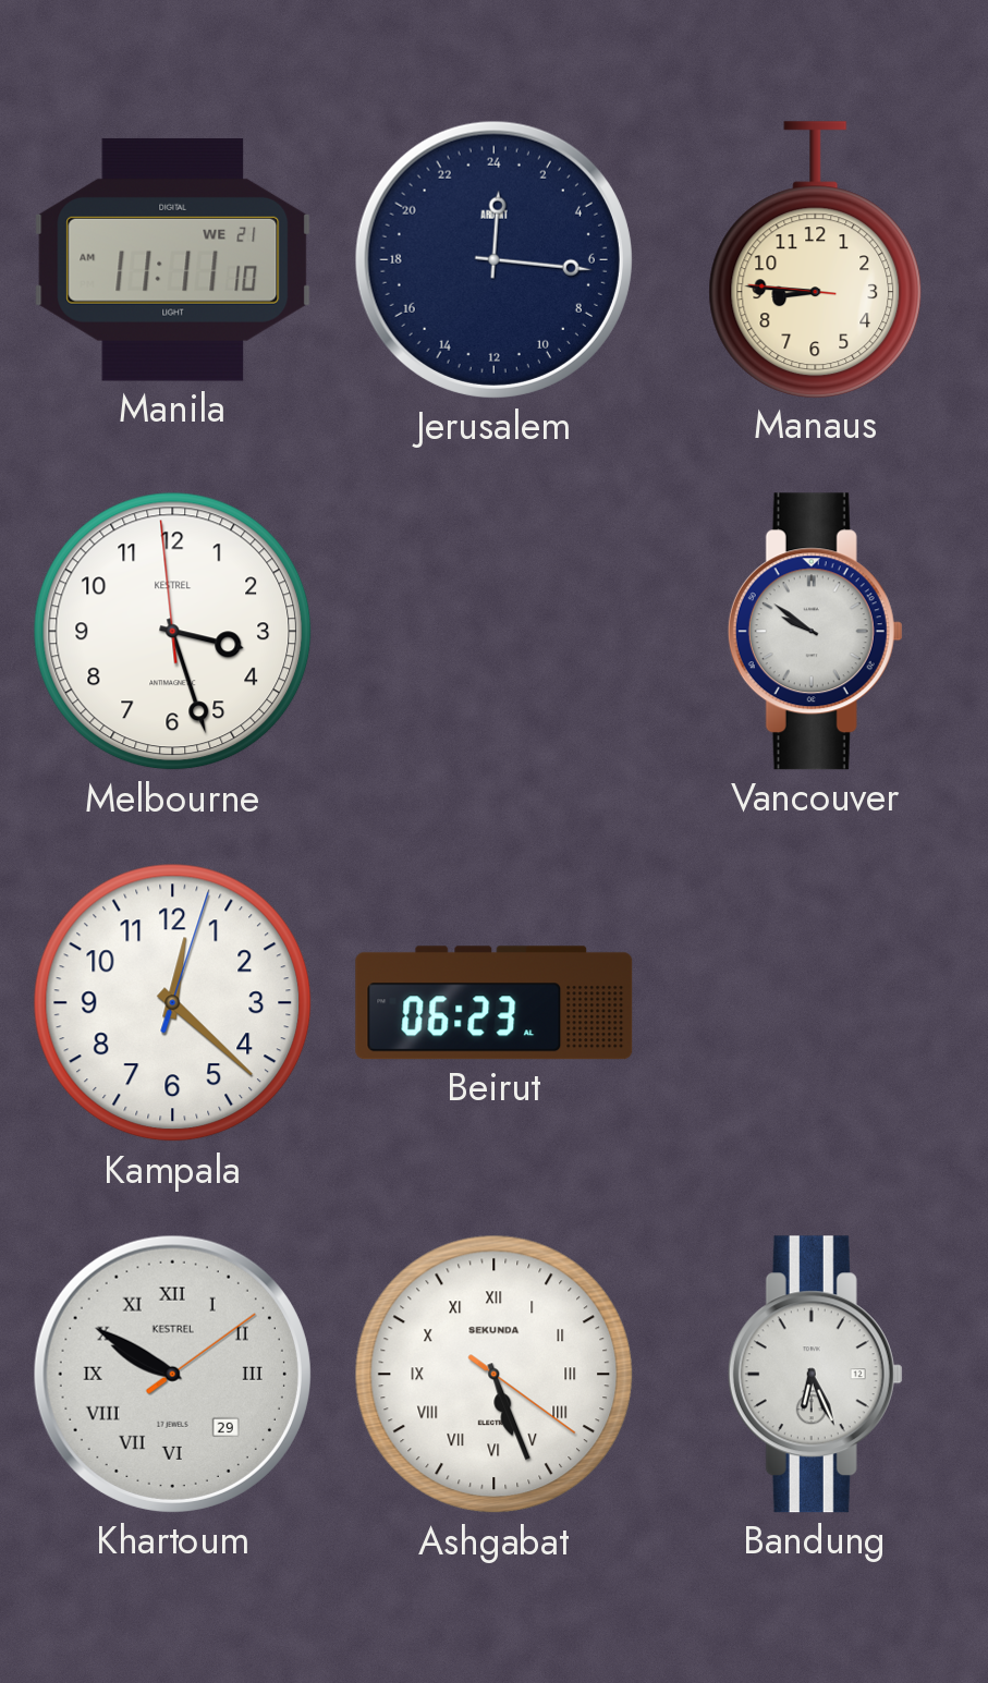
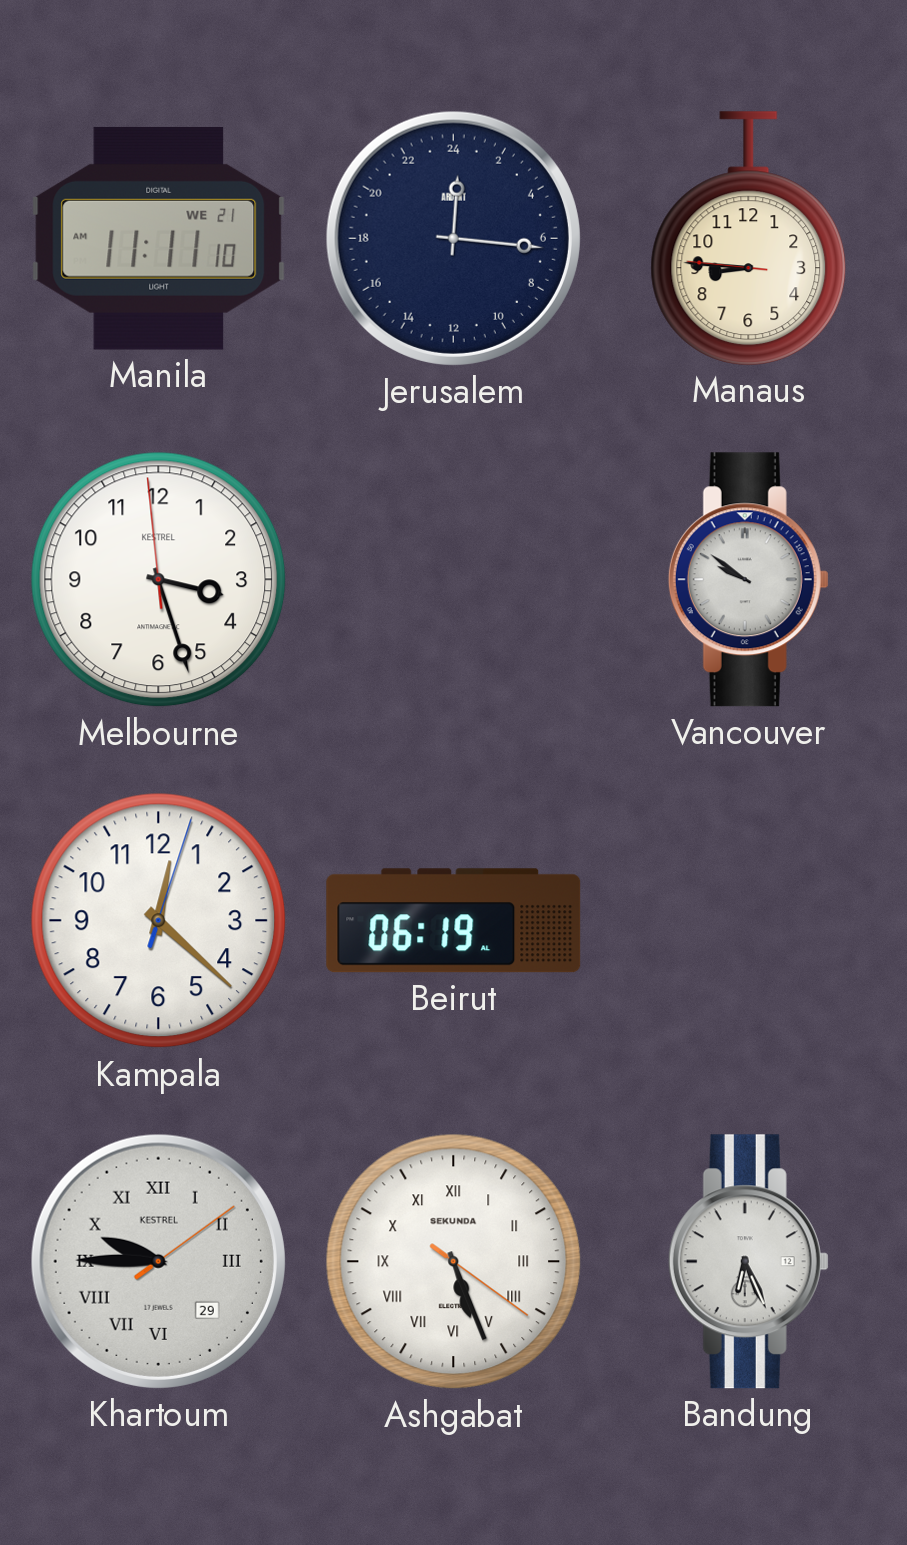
Beirut: 06:23 -> 06:19
Khartoum: 9:50 -> 9:45
